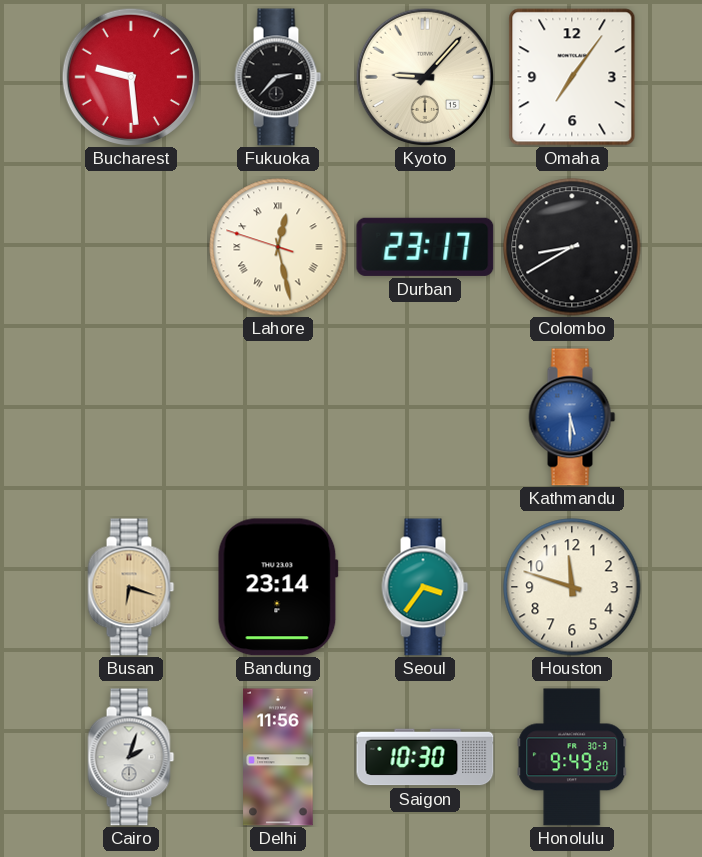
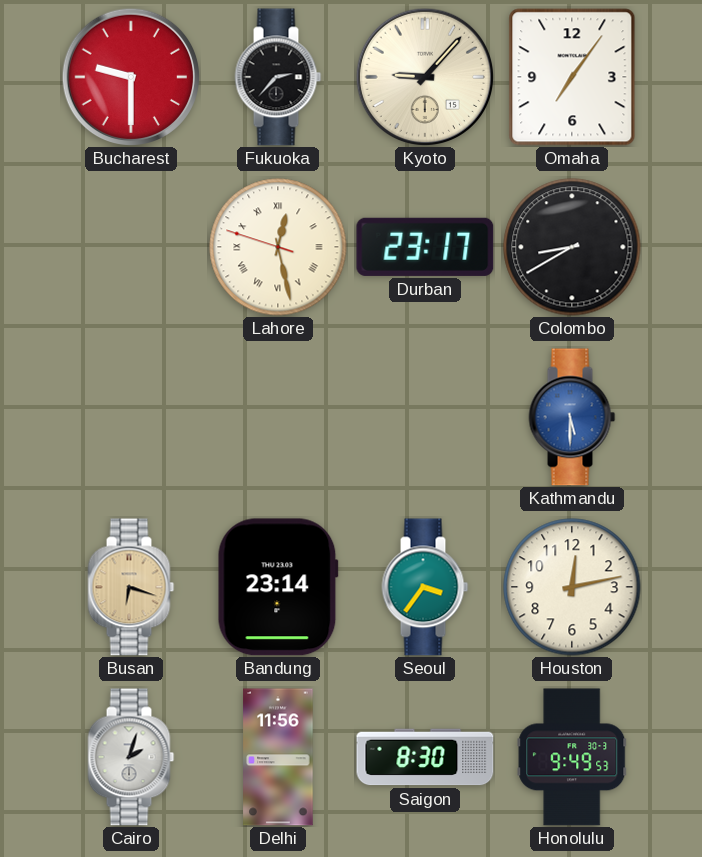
Bucharest: 9:29 -> 9:30
Houston: 11:48 -> 12:13
Saigon: 10:30 -> 8:30
Honolulu: 9:49:20 -> 9:49:53
